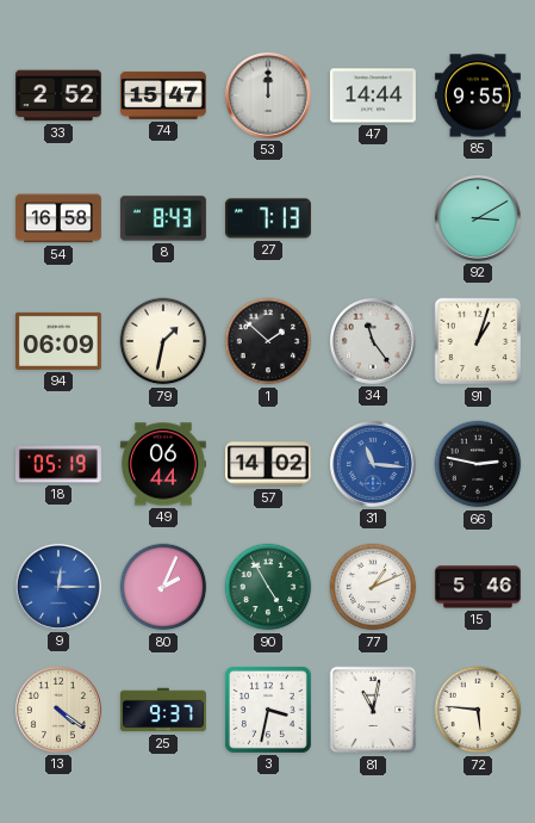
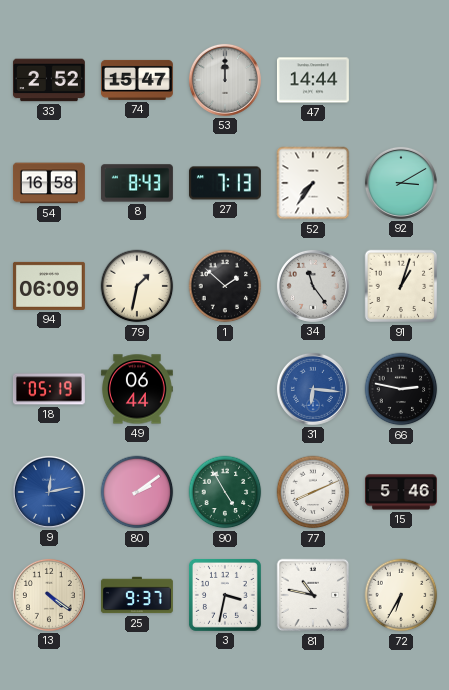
85: 9:55 -> none
52: none -> 7:36
57: 14:02 -> none
31: 11:16 -> 6:16
9: 12:15 -> 12:13
80: 2:04 -> 2:09
77: 1:11 -> 8:11
81: 11:02 -> 10:47
72: 5:46 -> 6:35
